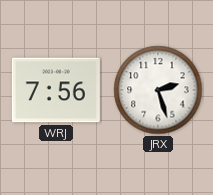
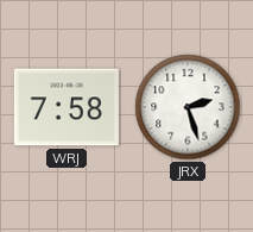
WRJ: 7:56 -> 7:58
